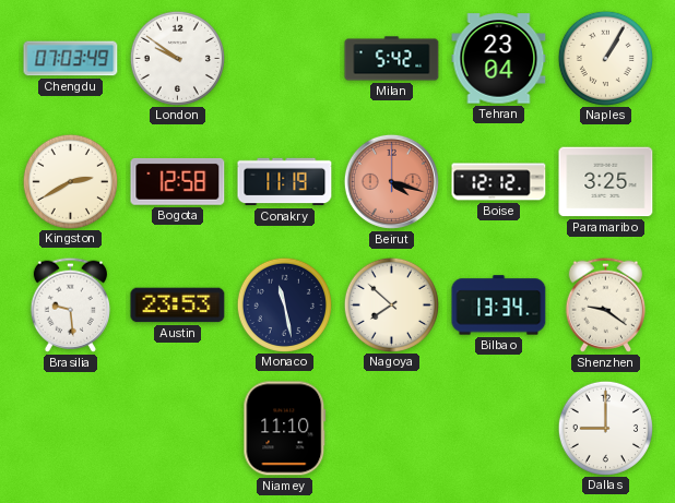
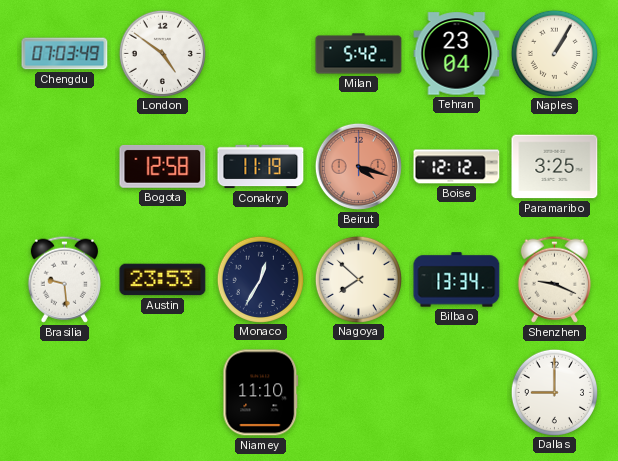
London: 9:51 -> 4:51
Kingston: 2:40 -> none
Monaco: 11:28 -> 12:35
Shenzhen: 9:21 -> 9:19
